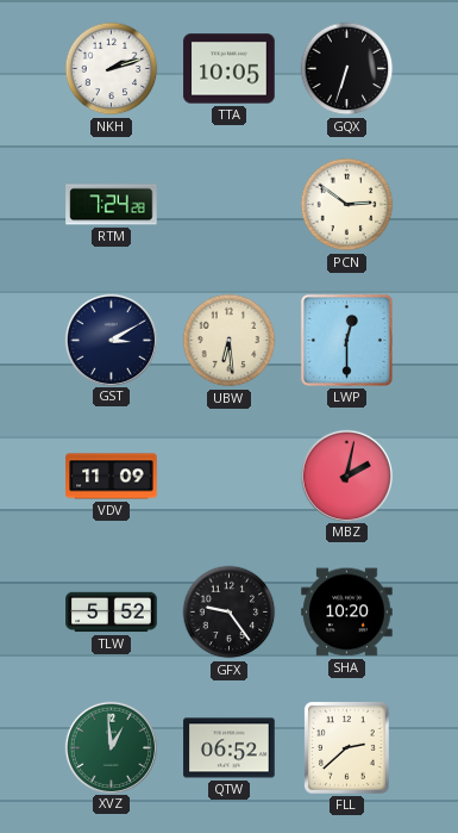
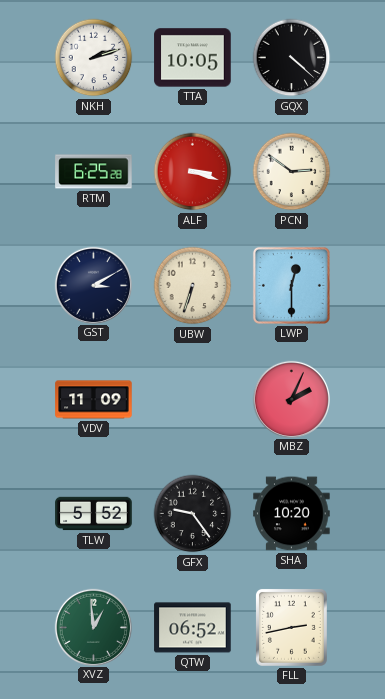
GQX: 6:33 -> 4:22
RTM: 7:24 -> 6:25
ALF: none -> 3:18
UBW: 6:29 -> 6:33
MBZ: 2:02 -> 2:04
FLL: 2:38 -> 2:43
